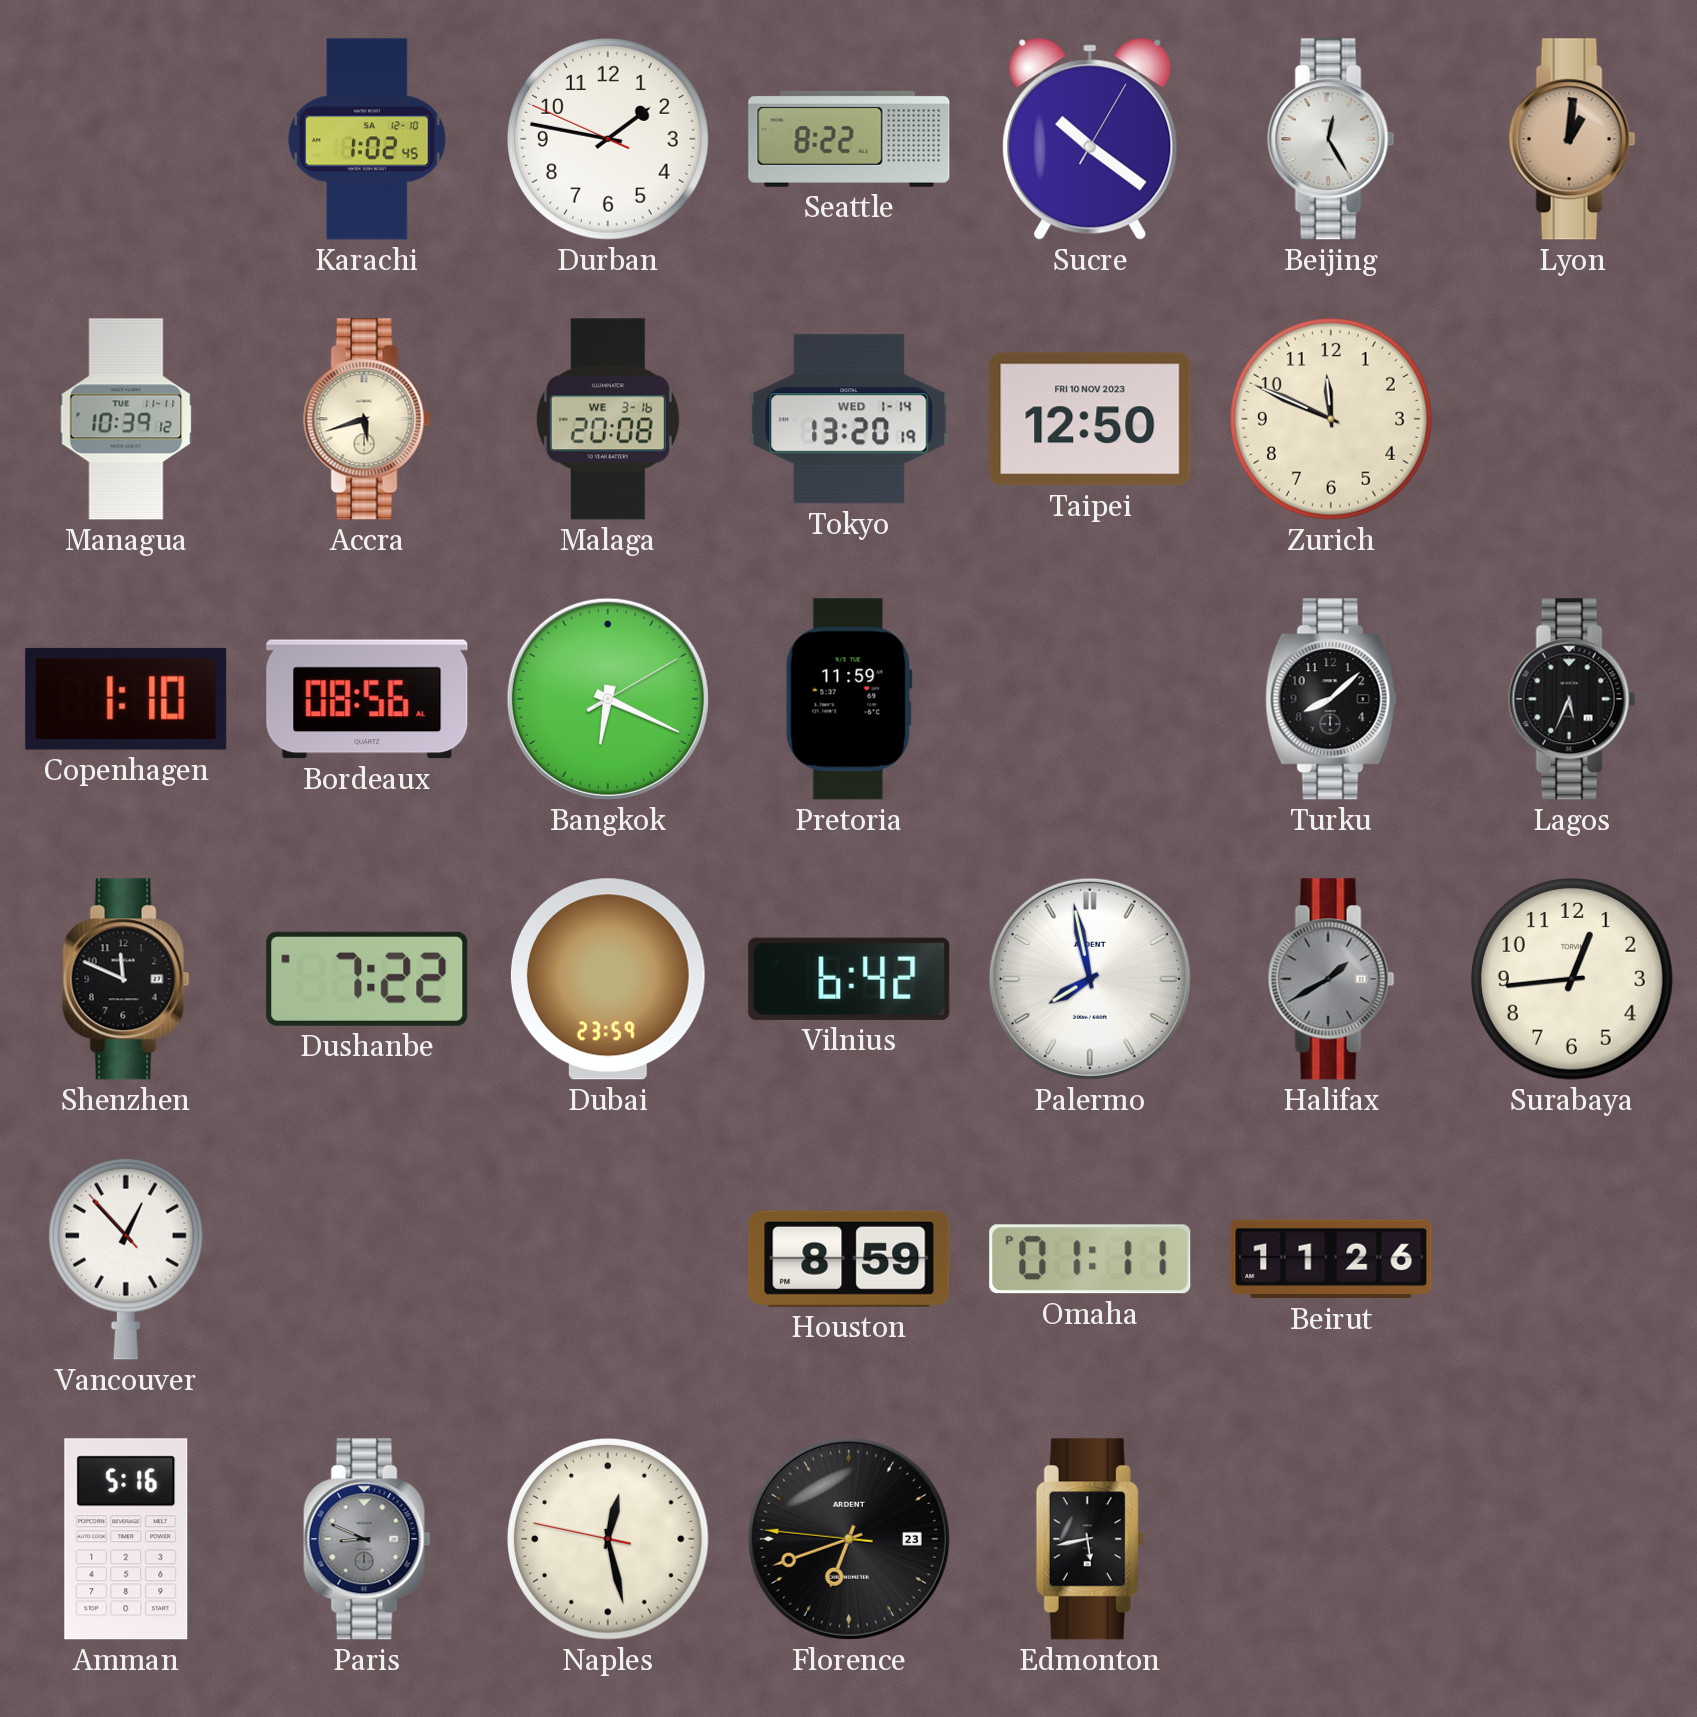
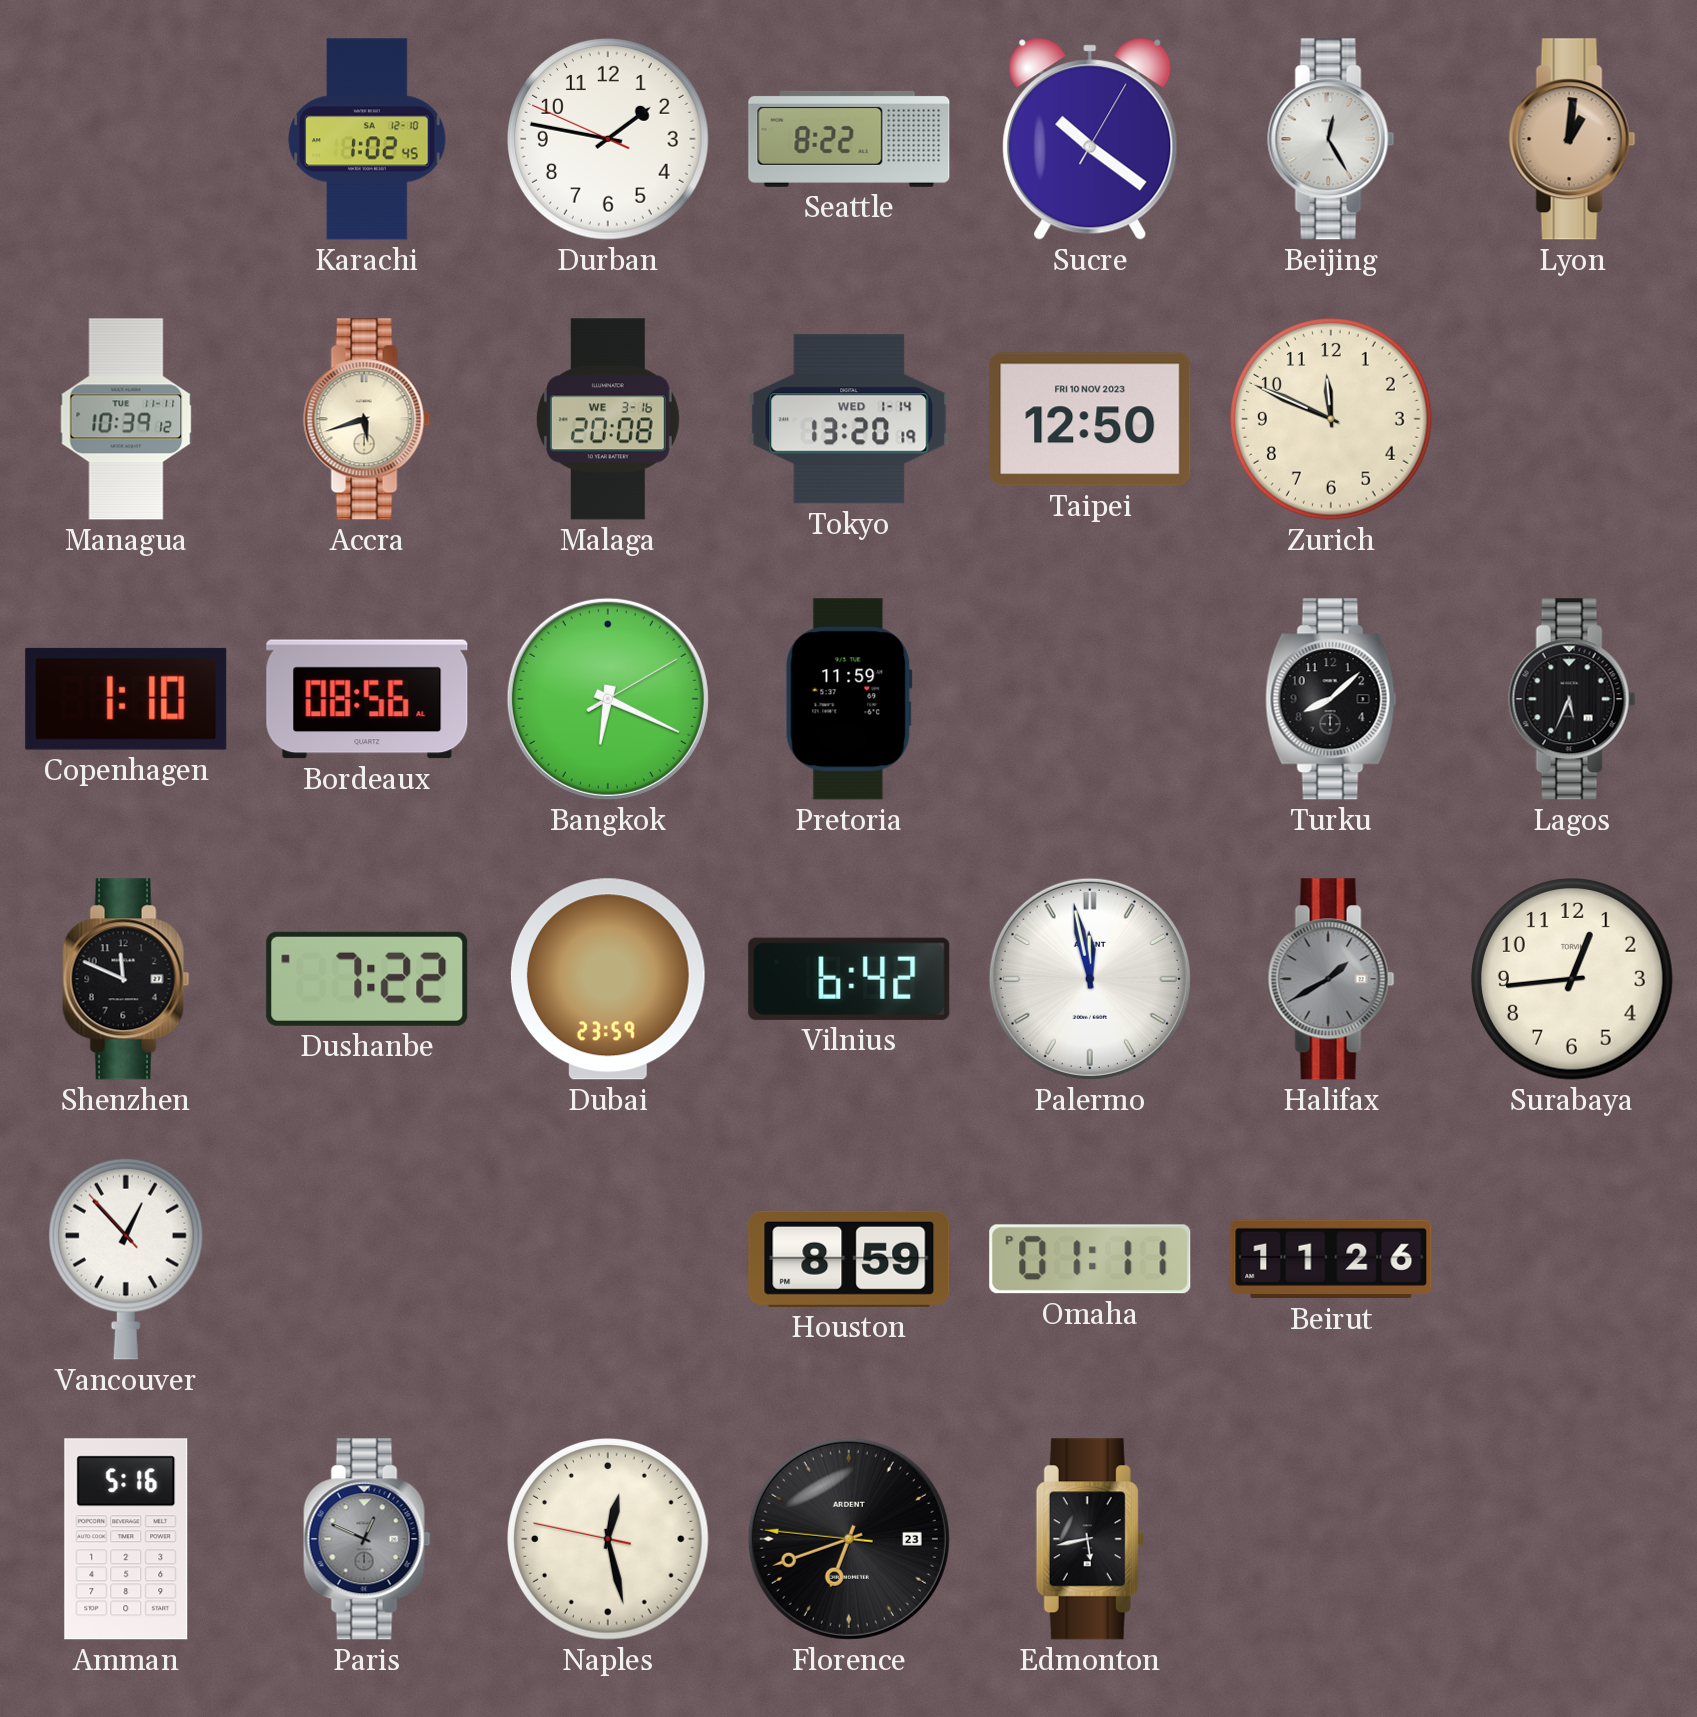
Palermo: 7:58 -> 11:58
Paris: 8:49 -> 12:49
